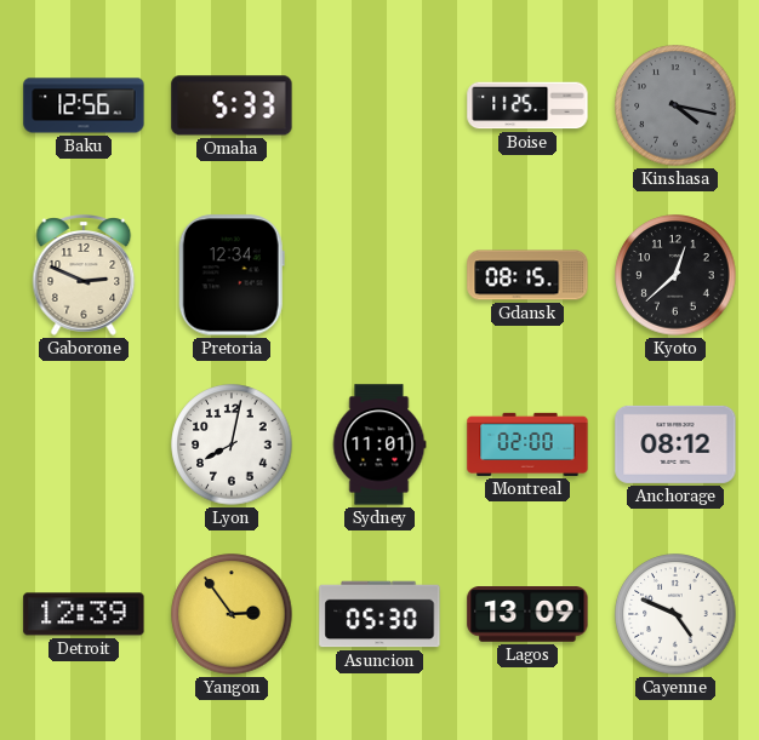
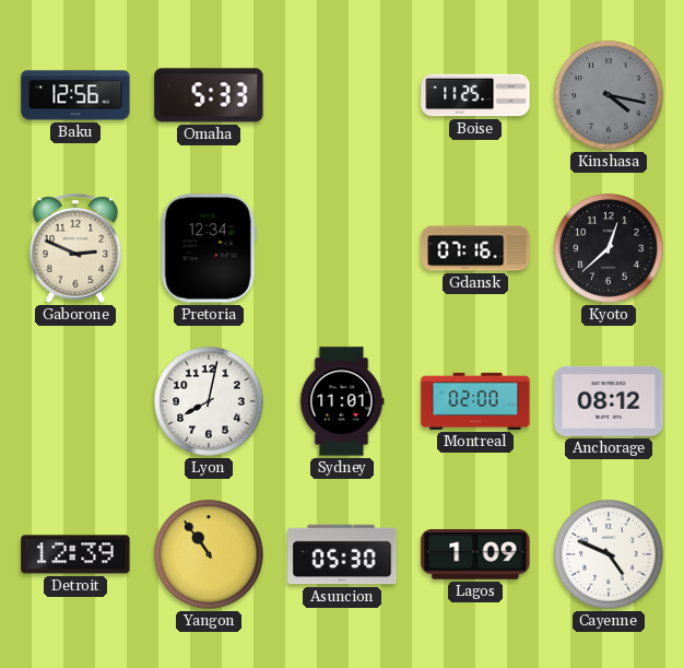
Gdansk: 08:15 -> 07:16
Yangon: 2:54 -> 10:54
Lagos: 13:09 -> 1:09
